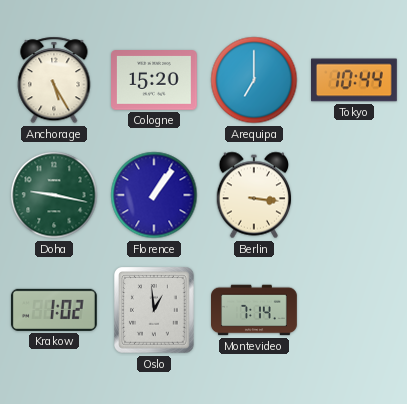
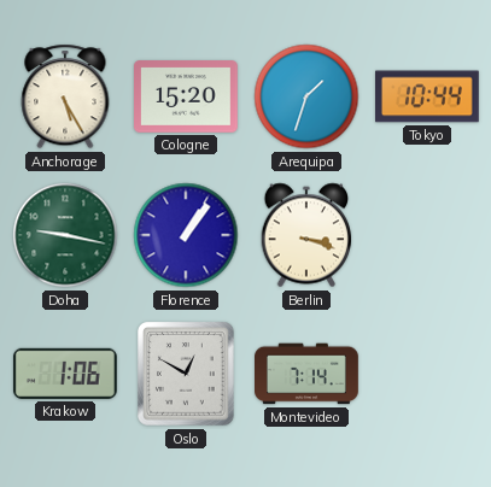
Arequipa: 7:00 -> 1:33
Berlin: 3:16 -> 3:18
Krakow: 1:02 -> 1:06
Oslo: 12:59 -> 12:50
